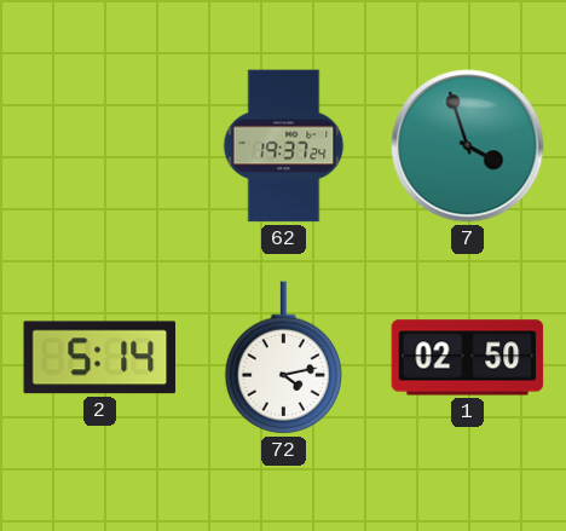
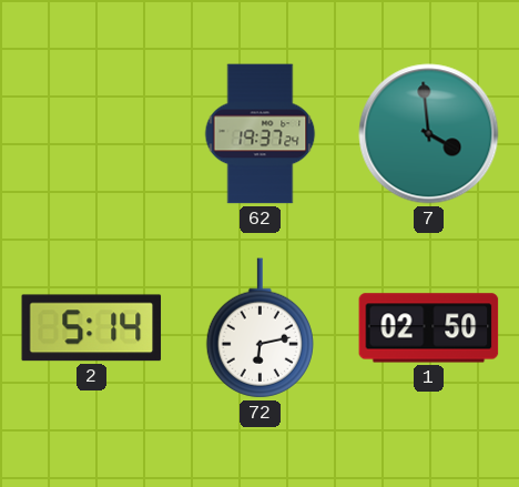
7: 3:57 -> 3:59
72: 4:13 -> 6:13
